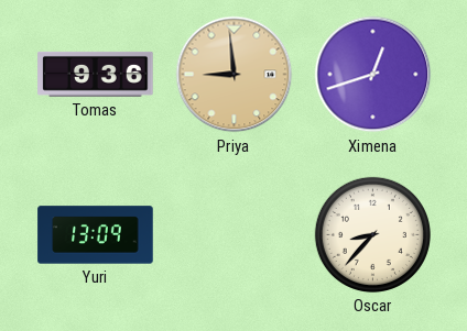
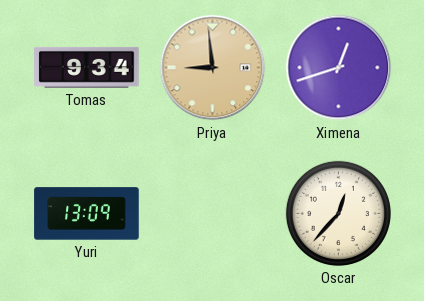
Tomas: 9:36 -> 9:34
Oscar: 8:37 -> 12:37
